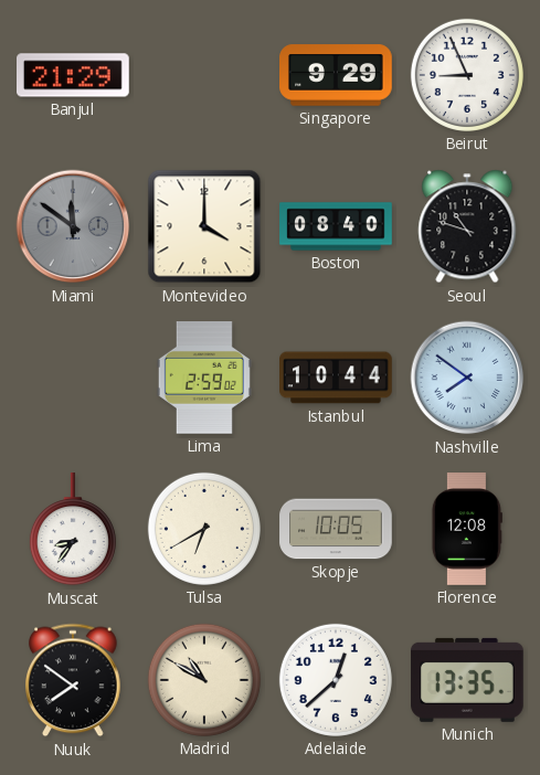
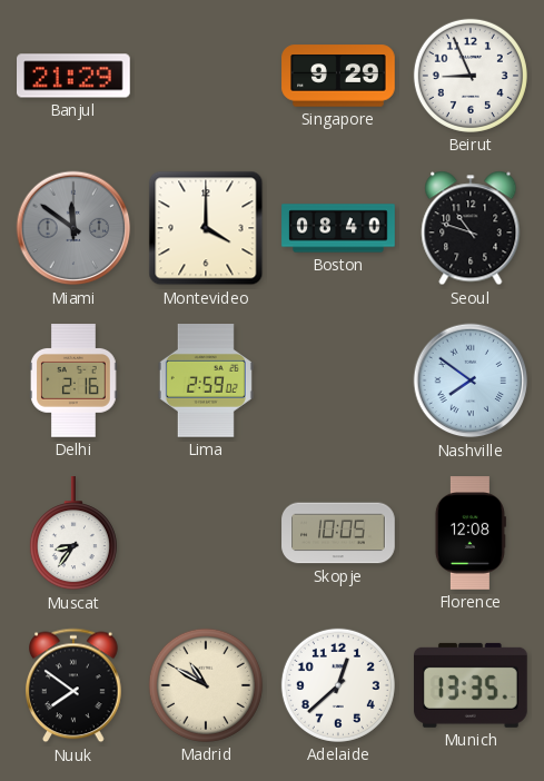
Delhi: none -> 2:16
Istanbul: 10:44 -> none
Tulsa: 6:40 -> none
